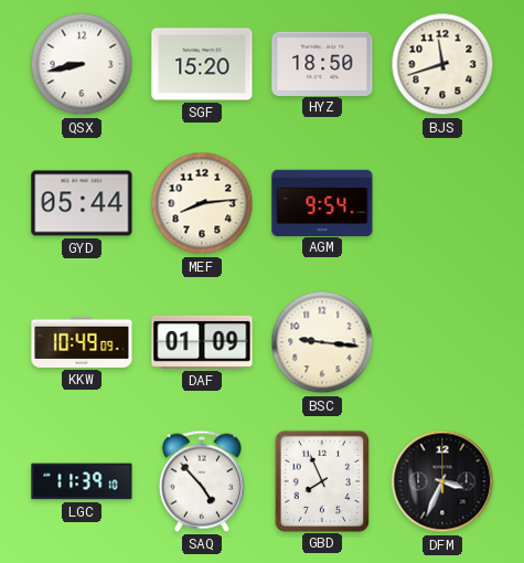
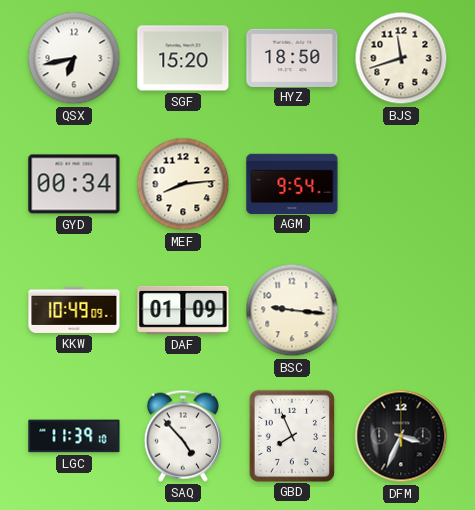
QSX: 8:43 -> 6:43
GYD: 05:44 -> 00:34
